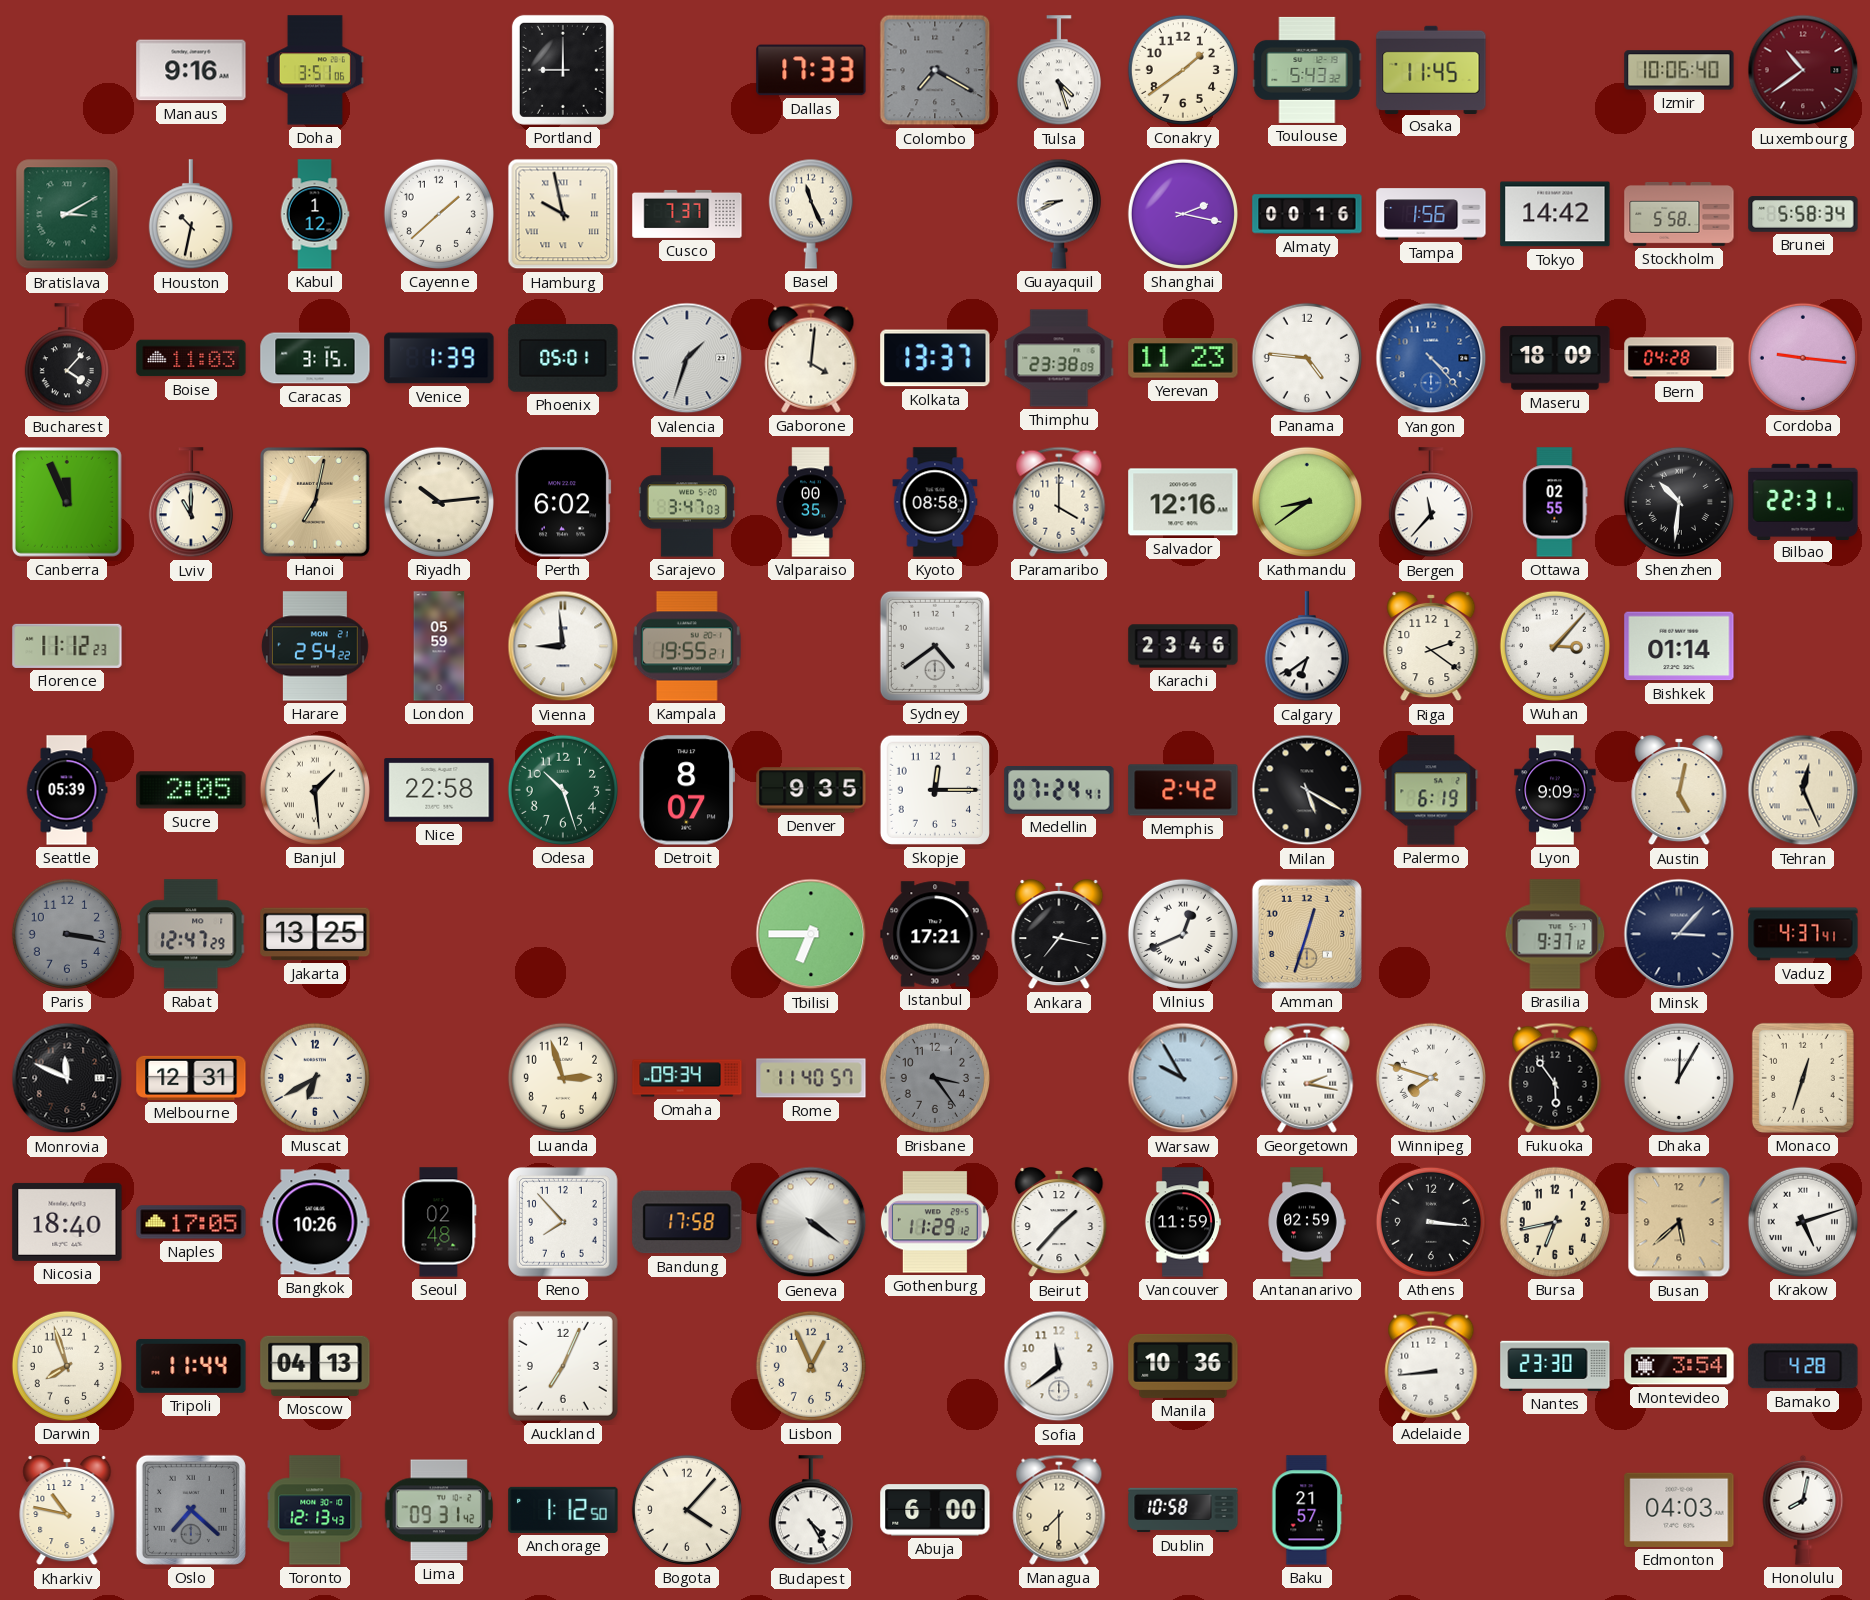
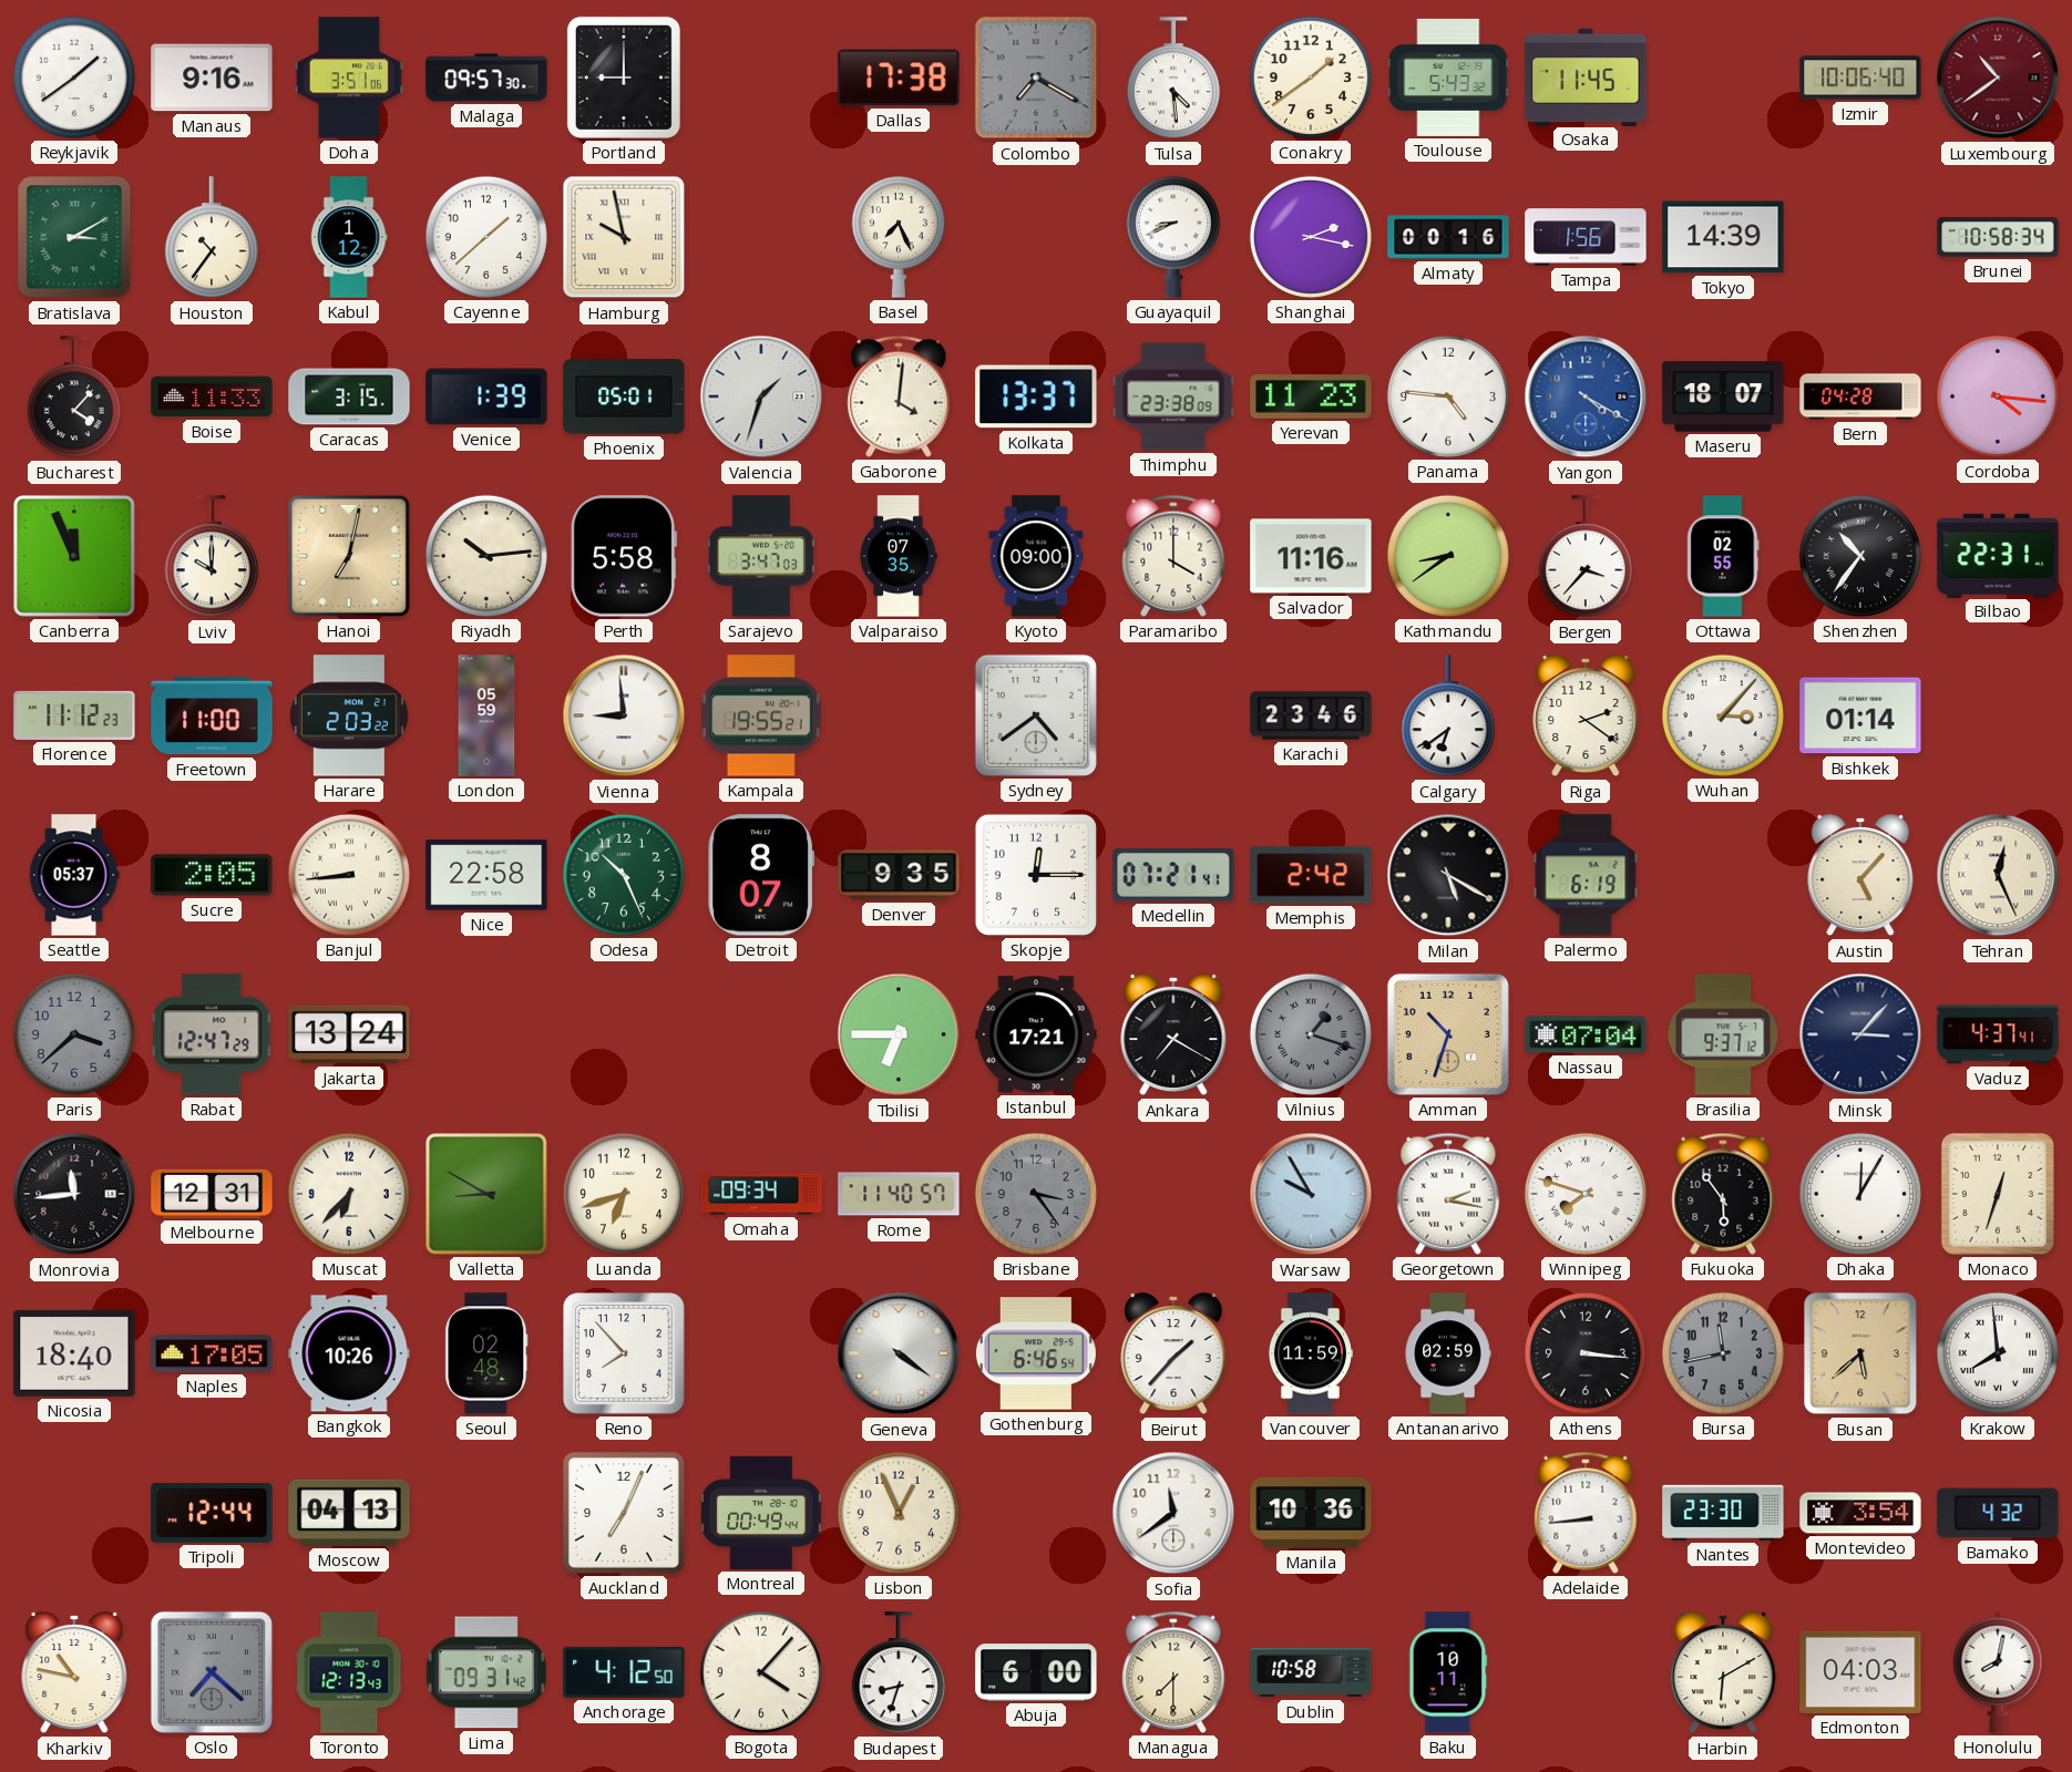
Reykjavik: none -> 1:39
Malaga: none -> 09:57
Dallas: 17:33 -> 17:38
Tulsa: 4:27 -> 4:29
Houston: 10:32 -> 10:36
Cusco: 7:37 -> none
Basel: 11:26 -> 7:26
Tokyo: 14:42 -> 14:39
Stockholm: 5:58 -> none
Brunei: 5:58 -> 10:58
Boise: 11:03 -> 11:33
Yangon: 4:23 -> 4:20
Maseru: 18:09 -> 18:07
Cordoba: 9:16 -> 4:16
Lviv: 11:00 -> 10:00
Perth: 6:02 -> 5:58
Valparaiso: 00:35 -> 07:35
Kyoto: 08:58 -> 09:00
Salvador: 12:16 -> 11:16
Bergen: 11:37 -> 3:37
Shenzhen: 10:31 -> 10:36
Freetown: none -> 11:00
Harare: 2:54 -> 2:03
Seattle: 05:39 -> 05:37
Banjul: 1:29 -> 8:44
Odesa: 10:27 -> 10:26
Medellin: 07:24 -> 07:21
Lyon: 9:09 -> none
Austin: 5:02 -> 5:07
Paris: 3:17 -> 3:38
Jakarta: 13:25 -> 13:24
Ankara: 7:17 -> 7:20
Vilnius: 12:41 -> 1:18
Vilnius dial: white -> grey
Amman: 12:33 -> 10:33
Nassau: none -> 07:04
Monrovia: 11:49 -> 11:44
Muscat: 6:40 -> 6:37
Valletta: none -> 8:50
Luanda: 2:57 -> 6:42
Bandung: 17:58 -> none
Gothenburg: 11:29 -> 6:46
Bursa: 6:43 -> 11:43
Bursa dial: cream -> grey
Krakow: 5:12 -> 7:59
Darwin: 7:57 -> none
Tripoli: 11:44 -> 12:44
Montreal: none -> 00:49
Bamako: 4:28 -> 4:32
Anchorage: 1:12 -> 4:12
Budapest: 4:25 -> 8:33
Baku: 21:57 -> 10:11
Harbin: none -> 6:10
